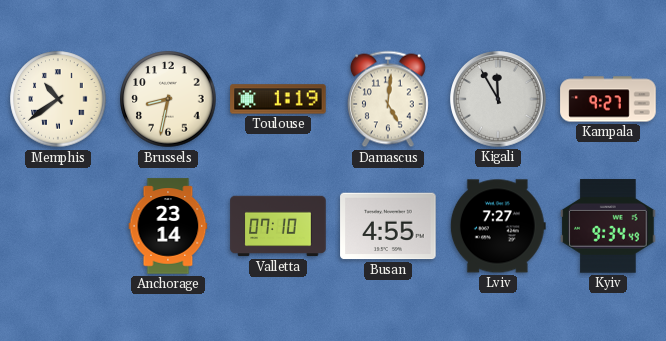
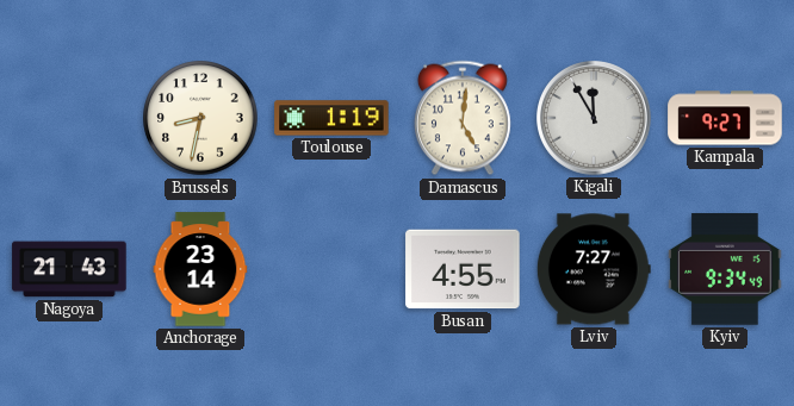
Memphis: 10:39 -> none
Nagoya: none -> 21:43
Valletta: 07:10 -> none
